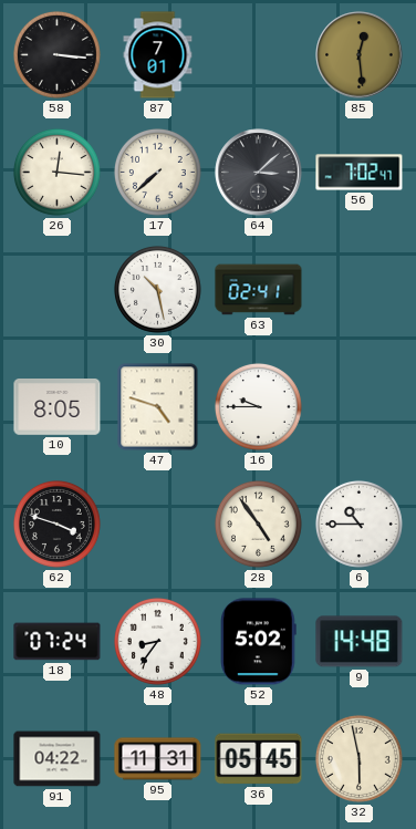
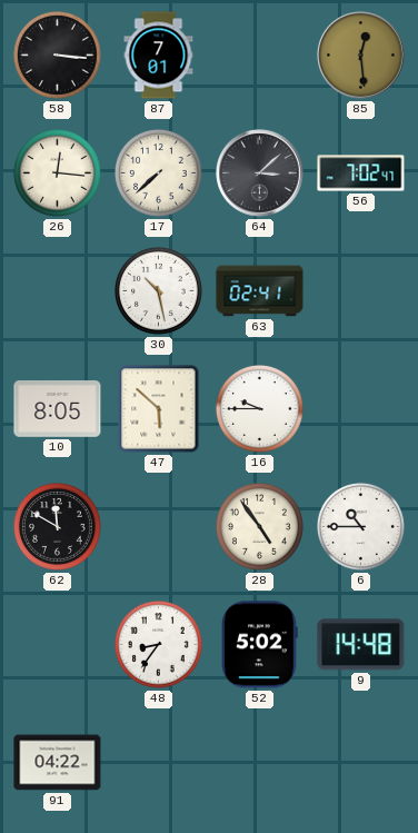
47: 4:48 -> 5:52
62: 3:48 -> 11:50
18: 07:24 -> none
95: 11:31 -> none
36: 05:45 -> none
32: 5:58 -> none
